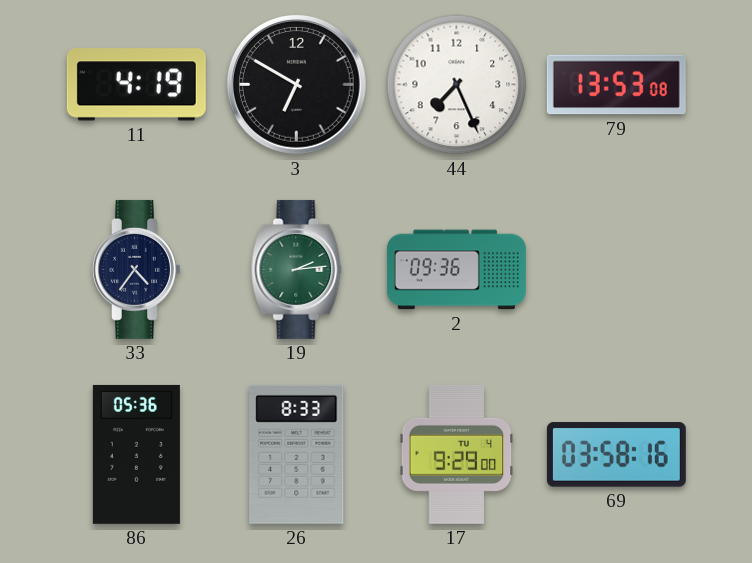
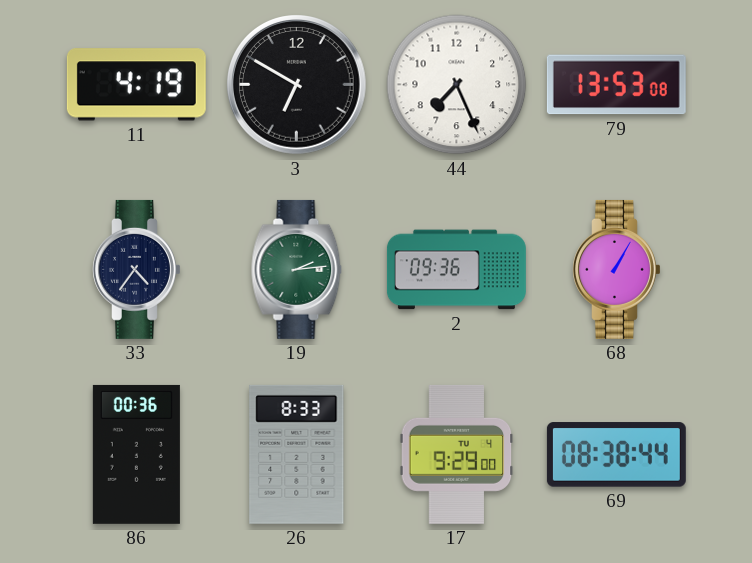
68: none -> 1:05
86: 05:36 -> 00:36
69: 03:58 -> 08:38
